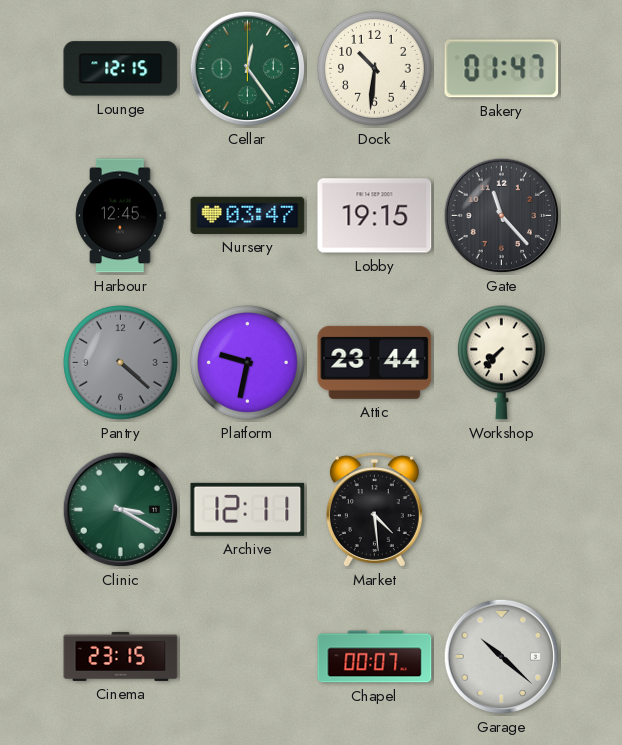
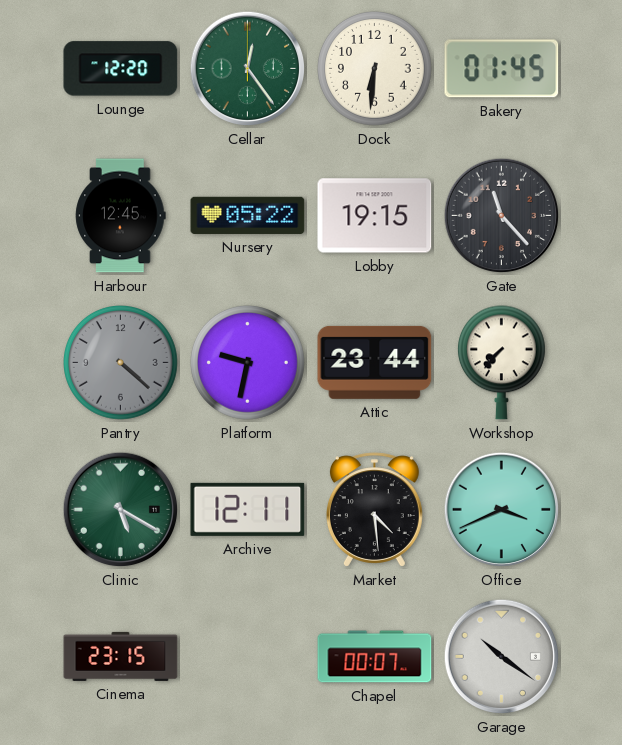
Lounge: 12:15 -> 12:20
Dock: 10:31 -> 6:31
Bakery: 01:47 -> 01:45
Nursery: 03:47 -> 05:22
Clinic: 3:20 -> 5:20
Office: none -> 3:41
Garage: 10:22 -> 10:21
